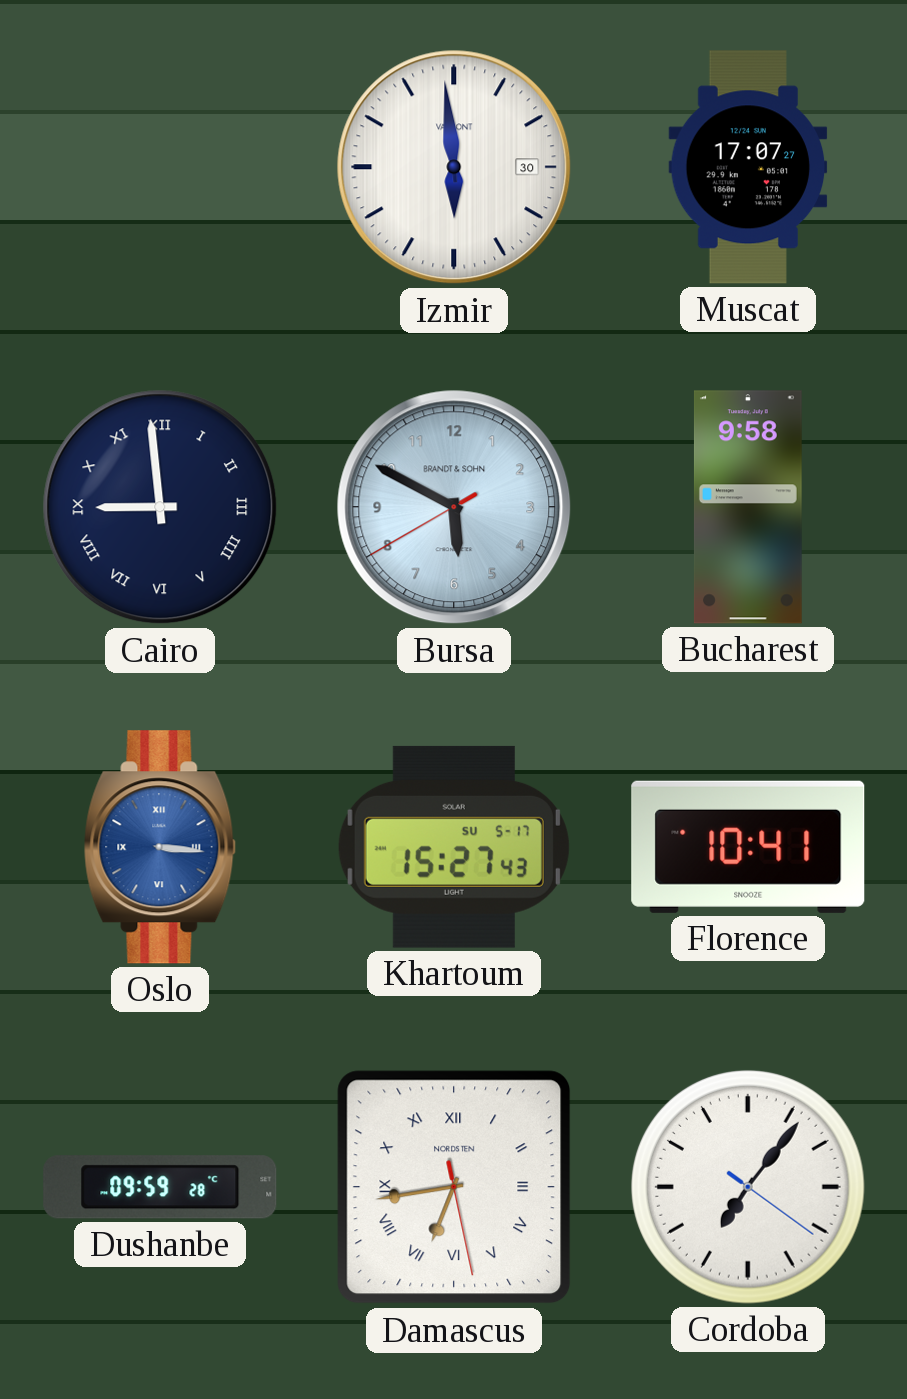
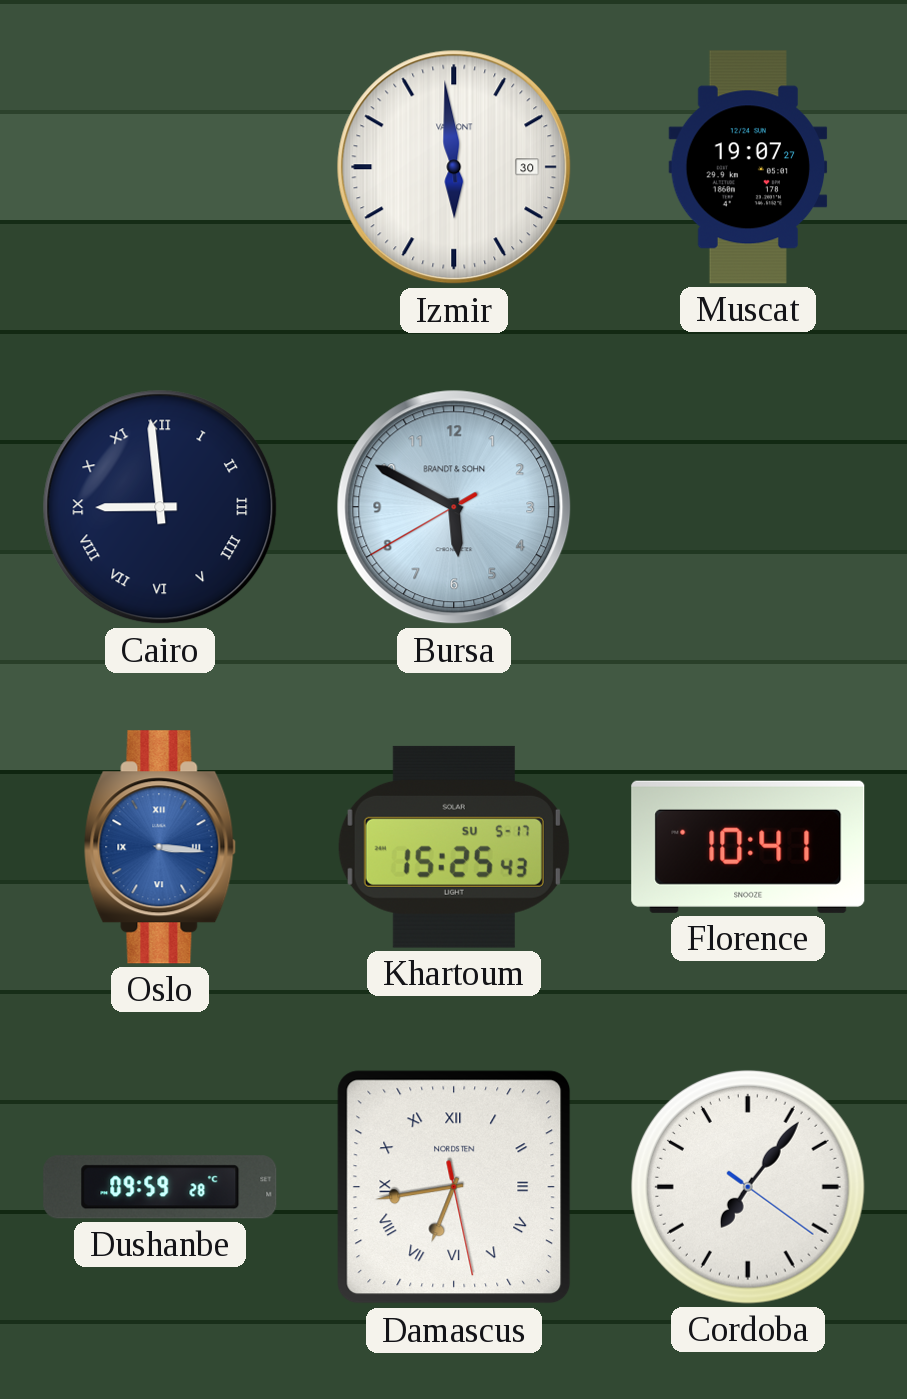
Muscat: 17:07 -> 19:07
Bucharest: 9:58 -> none
Khartoum: 15:27 -> 15:25
